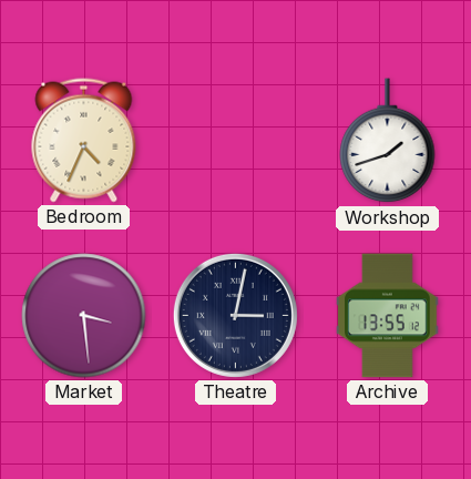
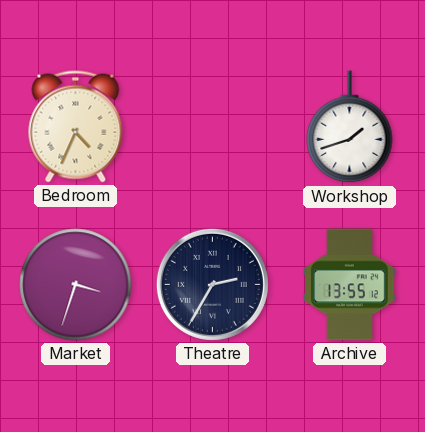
Market: 3:29 -> 3:33
Theatre: 3:02 -> 2:35
